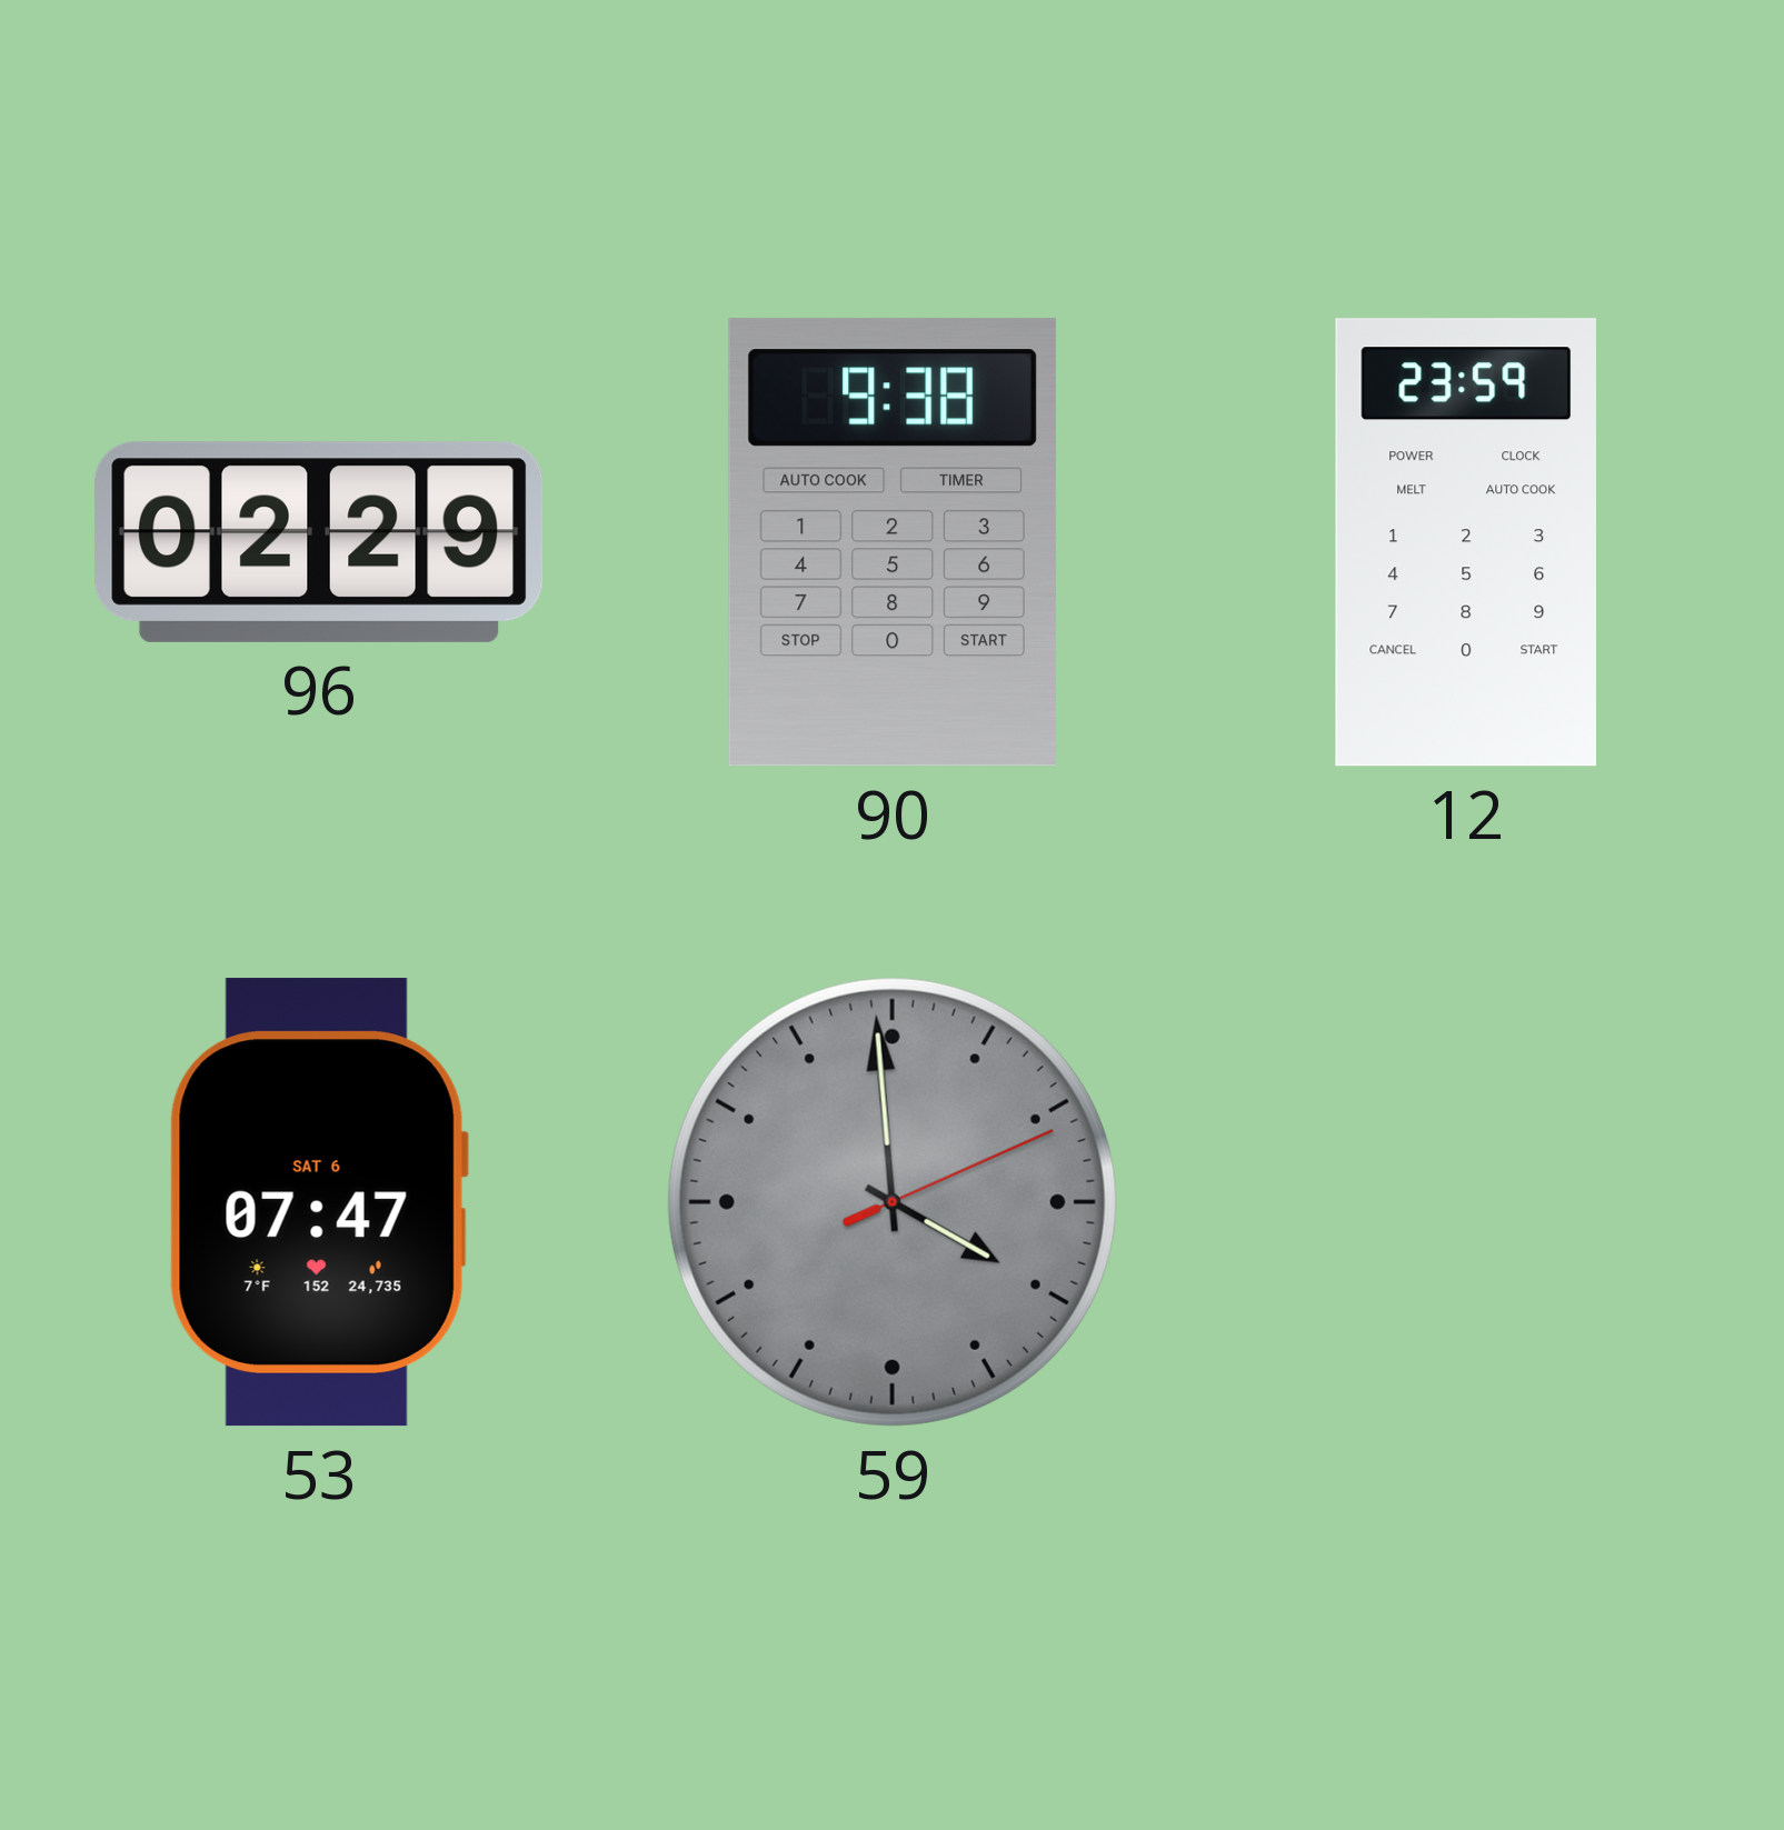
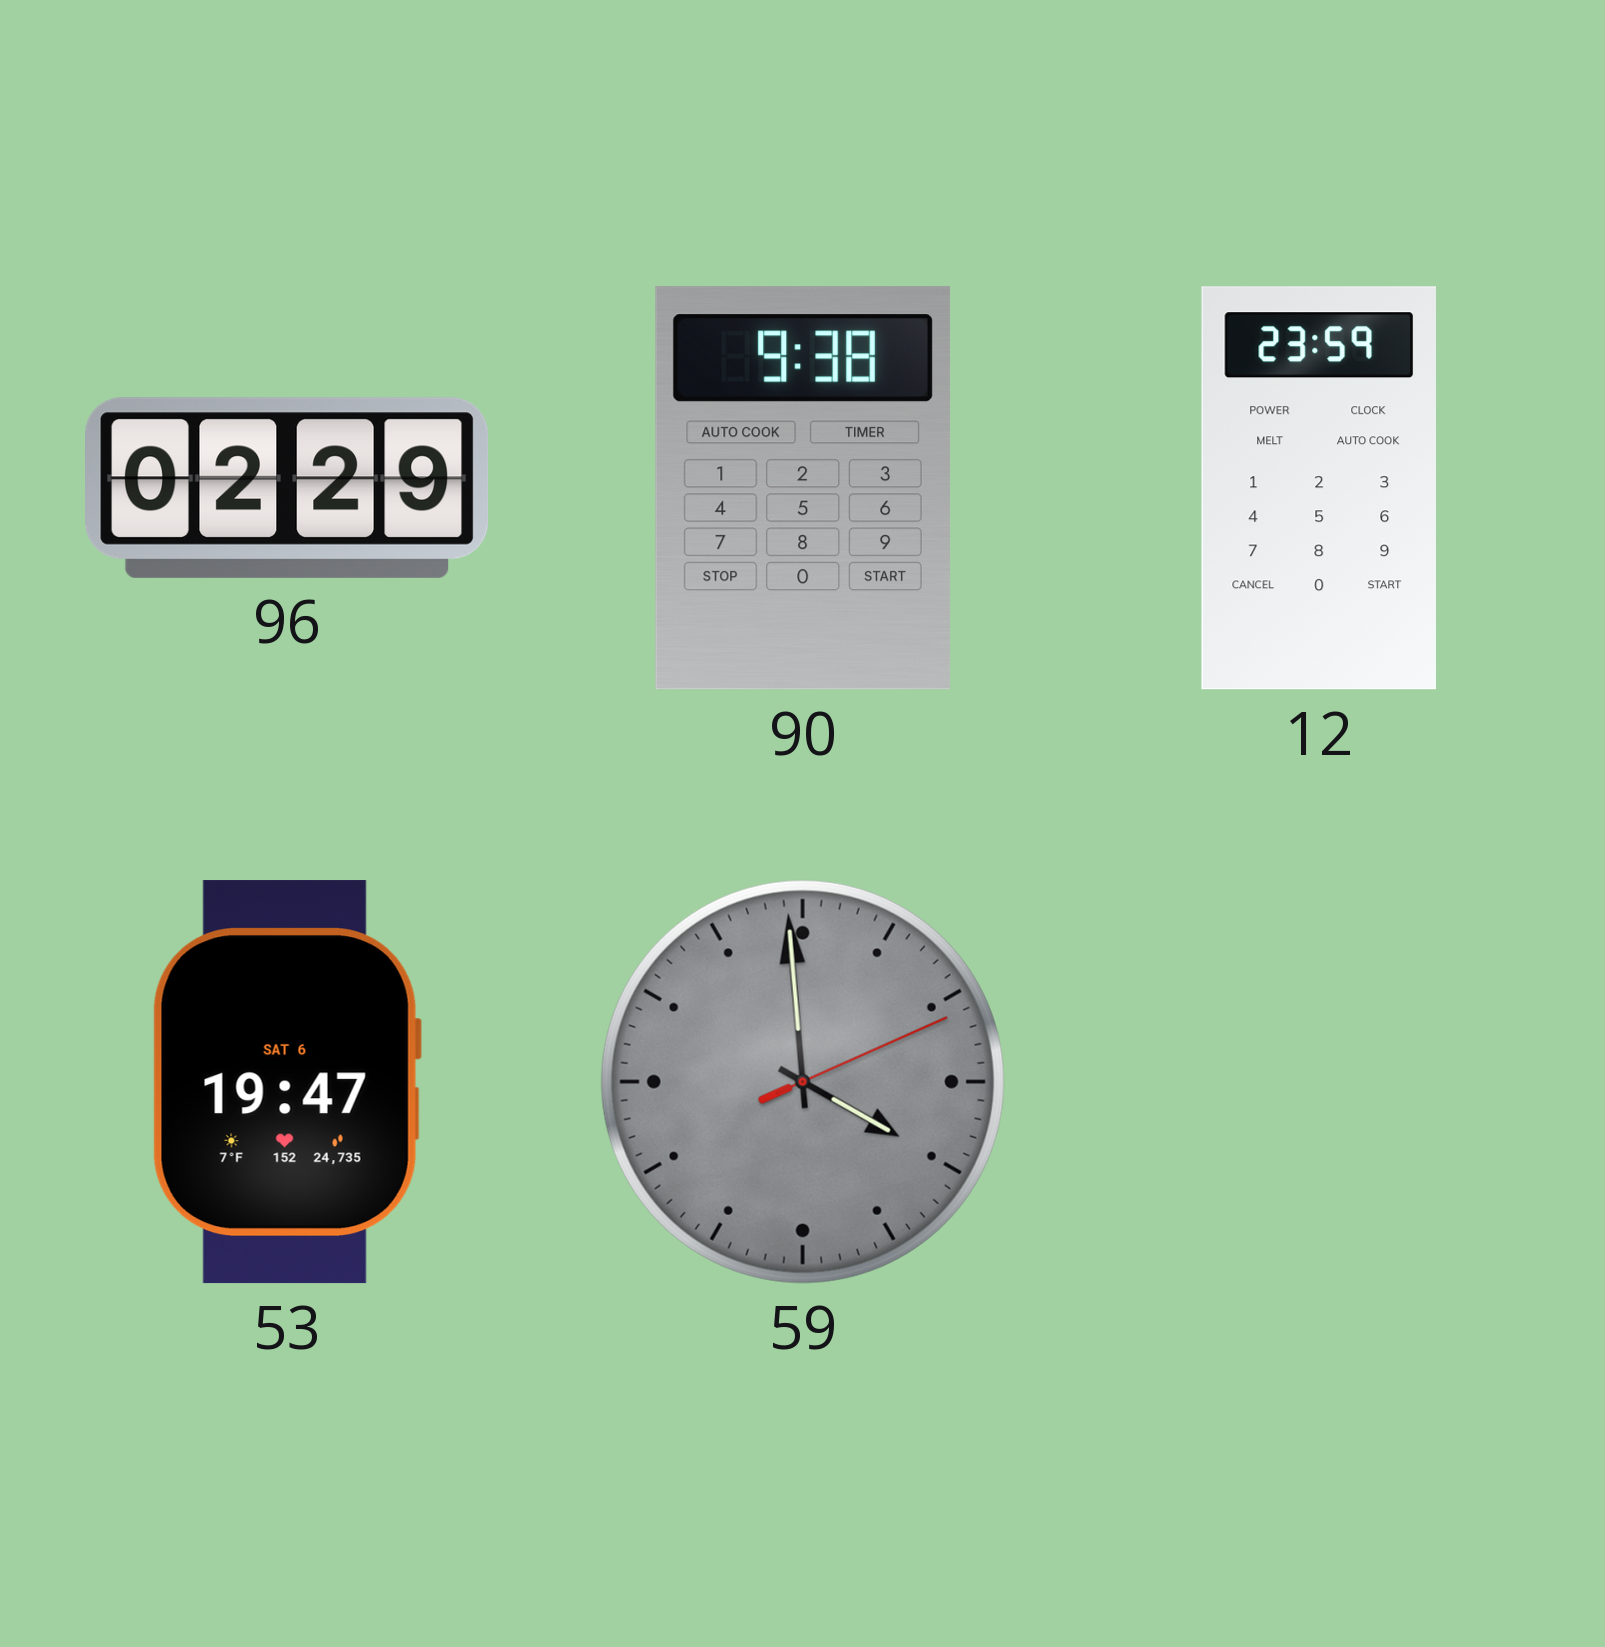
53: 07:47 -> 19:47
